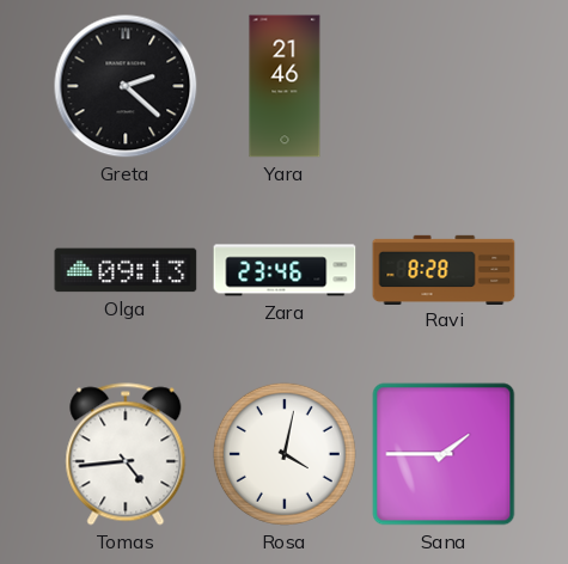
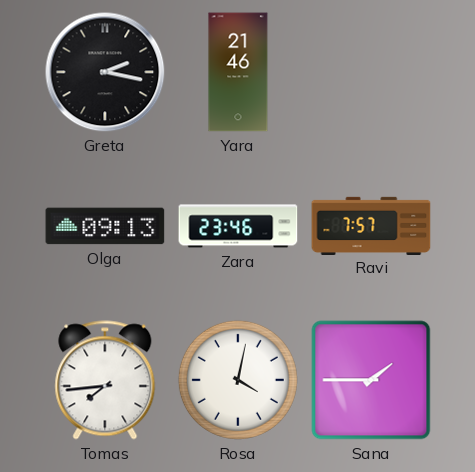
Greta: 2:22 -> 2:17
Ravi: 8:28 -> 7:57
Tomas: 4:44 -> 7:44
